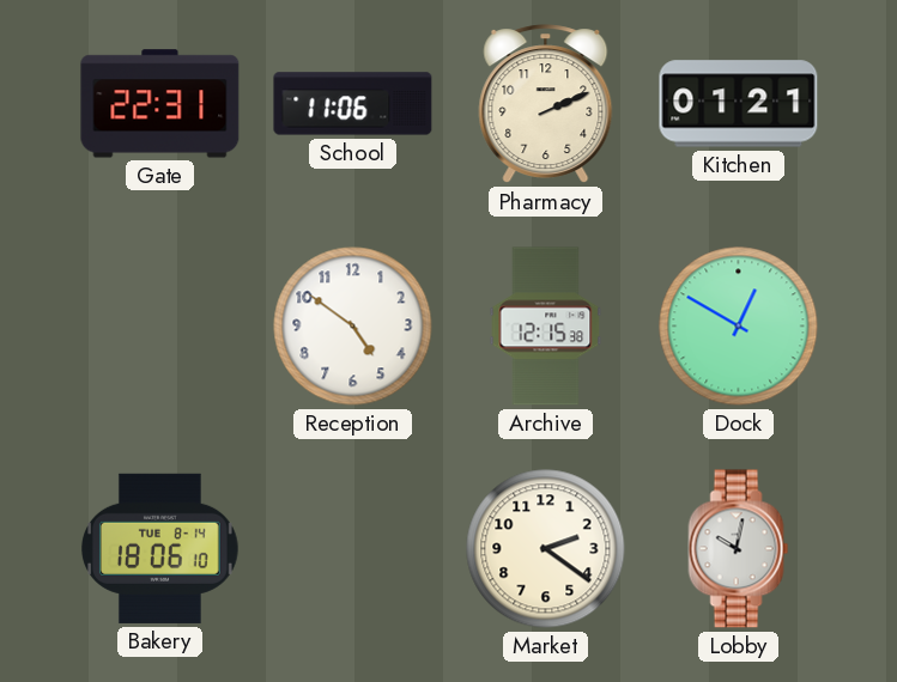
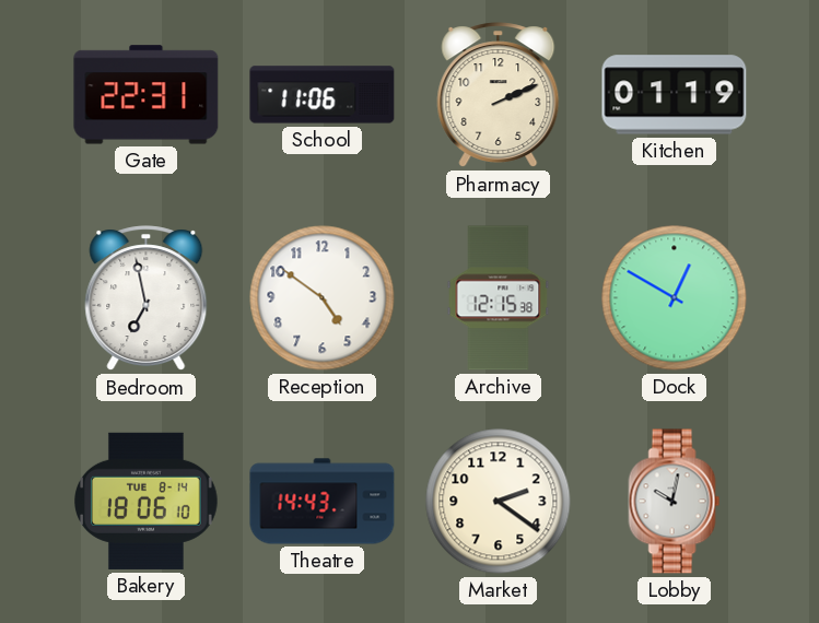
Kitchen: 01:21 -> 01:19
Bedroom: none -> 6:58
Theatre: none -> 14:43
